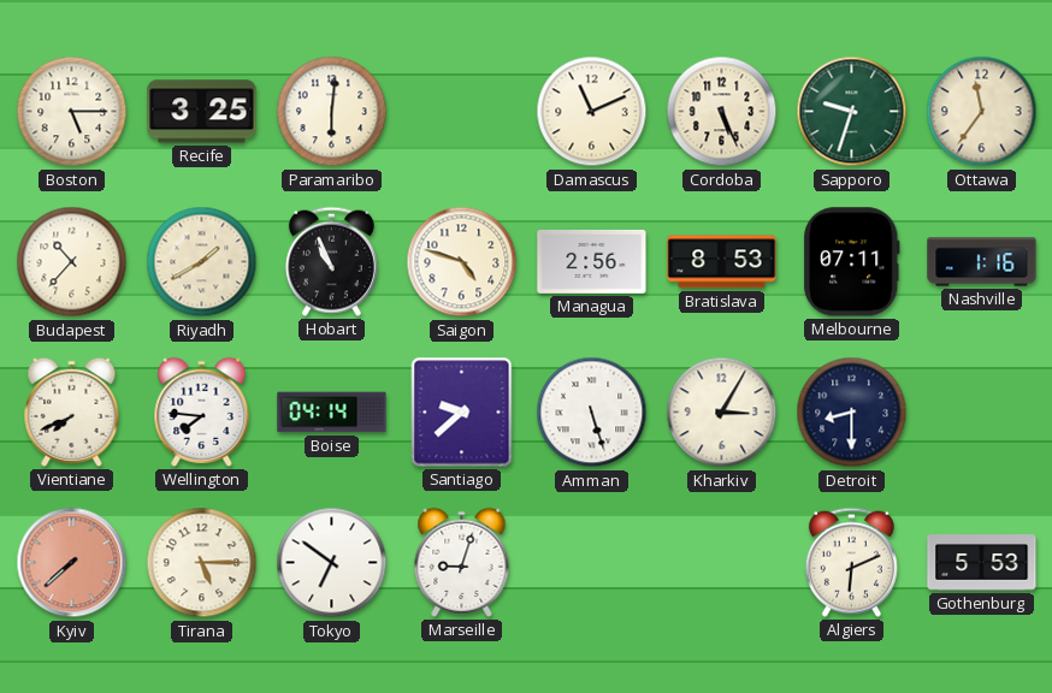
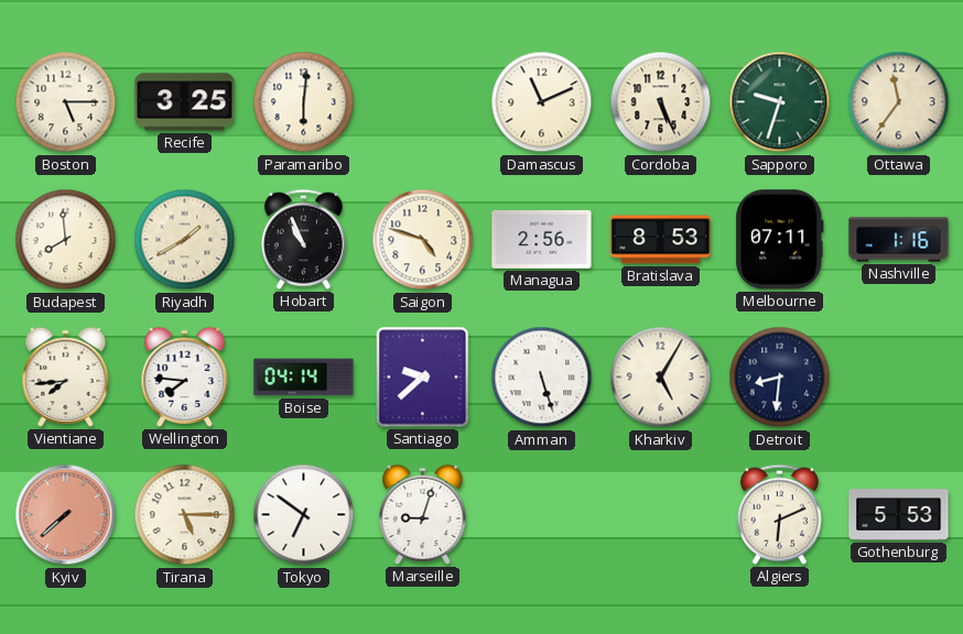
Budapest: 10:37 -> 7:59
Vientiane: 7:41 -> 7:44
Kharkiv: 3:05 -> 5:05
Detroit: 8:30 -> 8:31
